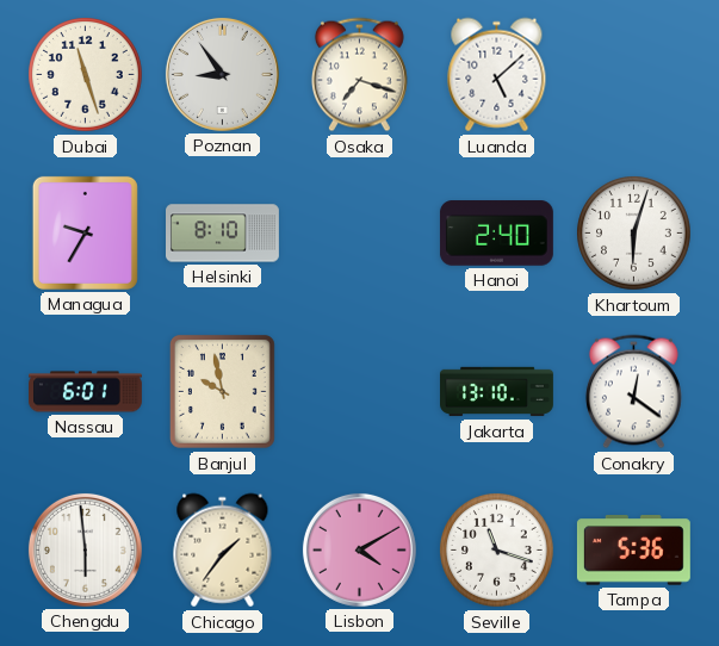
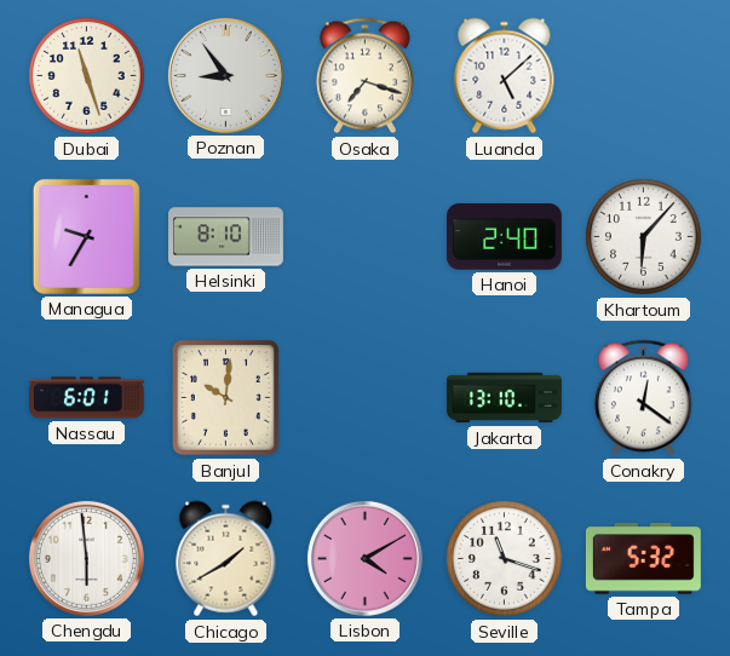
Khartoum: 6:03 -> 6:07
Banjul: 9:58 -> 10:01
Chicago: 1:36 -> 1:40
Tampa: 5:36 -> 5:32
